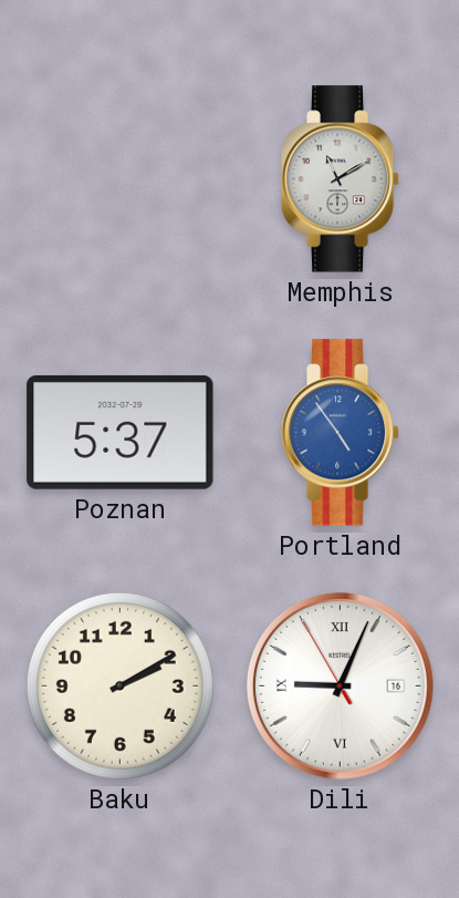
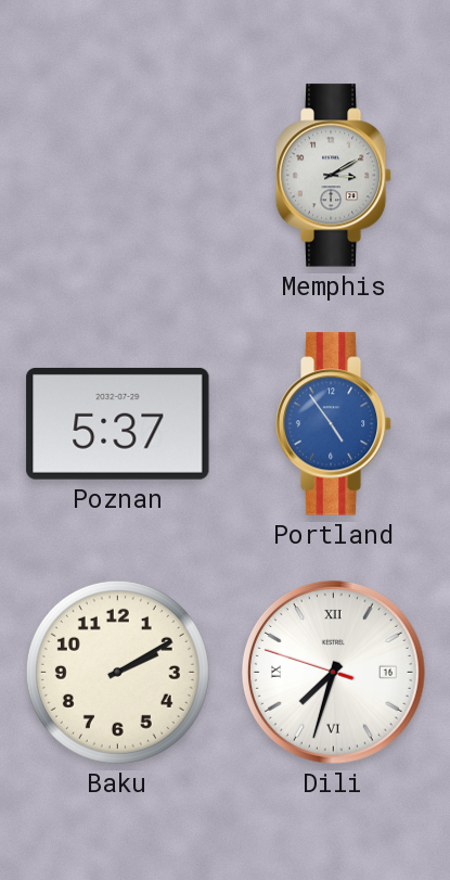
Memphis: 11:10 -> 3:10
Dili: 9:03 -> 7:32
